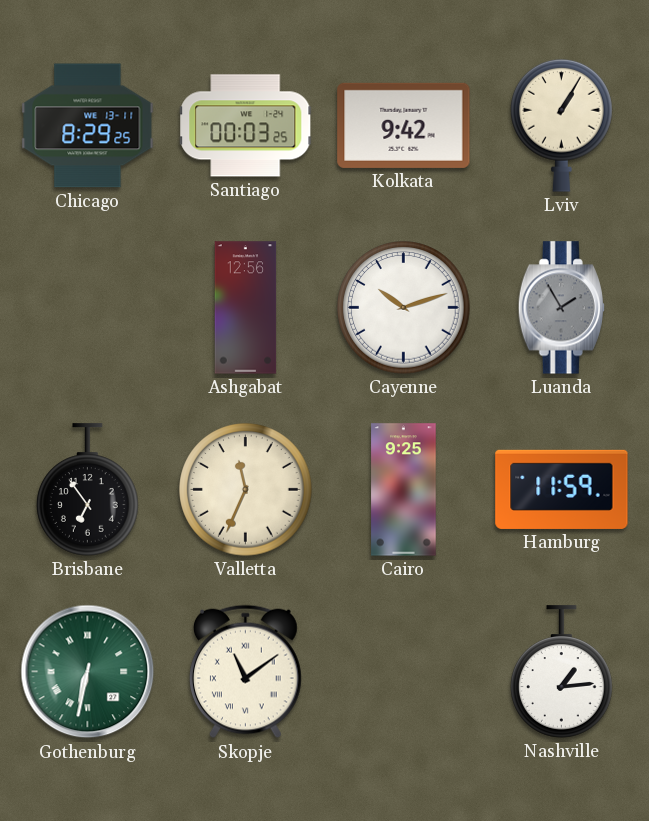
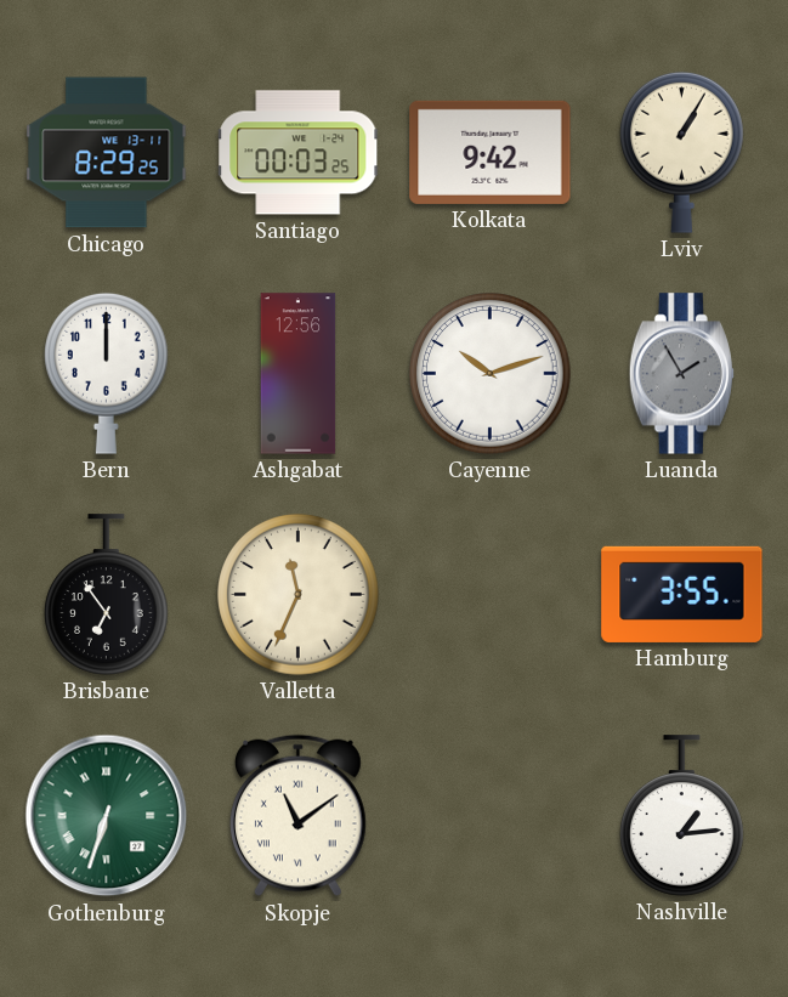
Bern: none -> 12:00
Cairo: 9:25 -> none
Hamburg: 11:59 -> 3:55
Gothenburg: 6:32 -> 6:33
